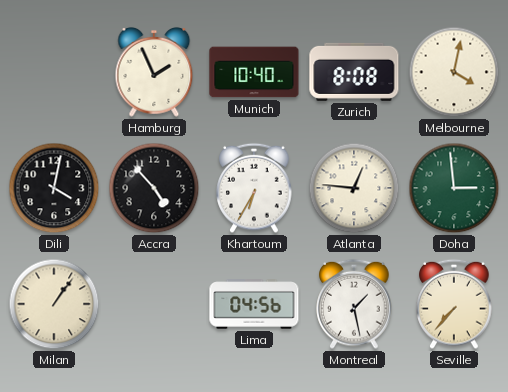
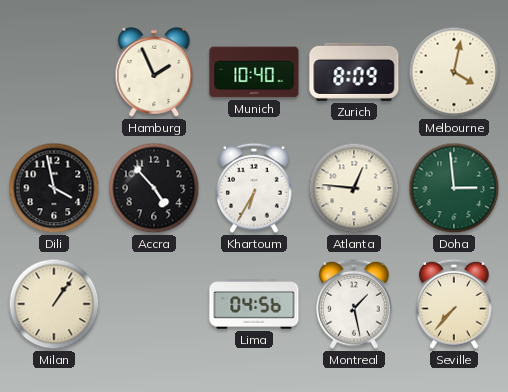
Zurich: 8:08 -> 8:09
Dili: 4:02 -> 3:58
